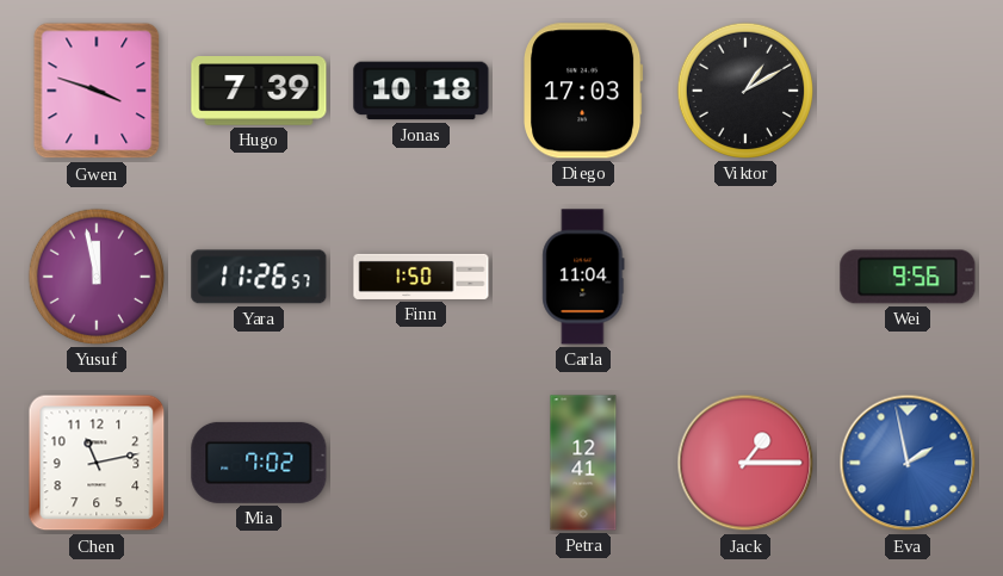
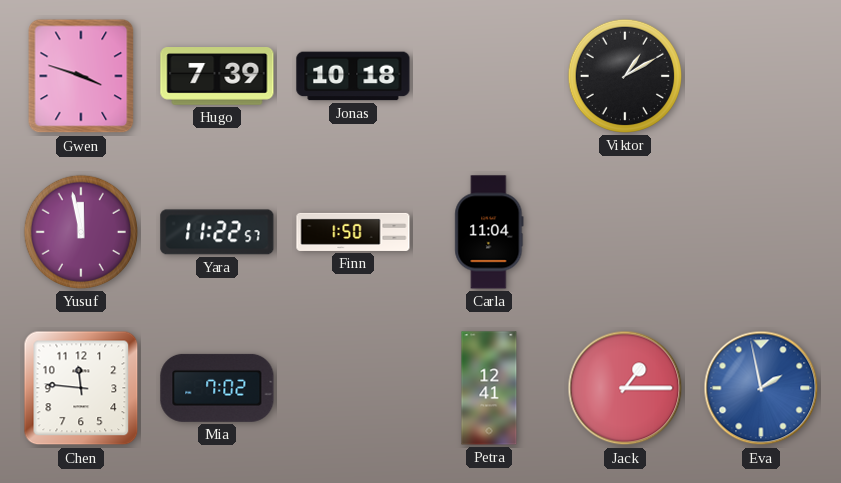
Diego: 17:03 -> none
Yara: 11:26 -> 11:22
Wei: 9:56 -> none
Chen: 11:13 -> 11:46
